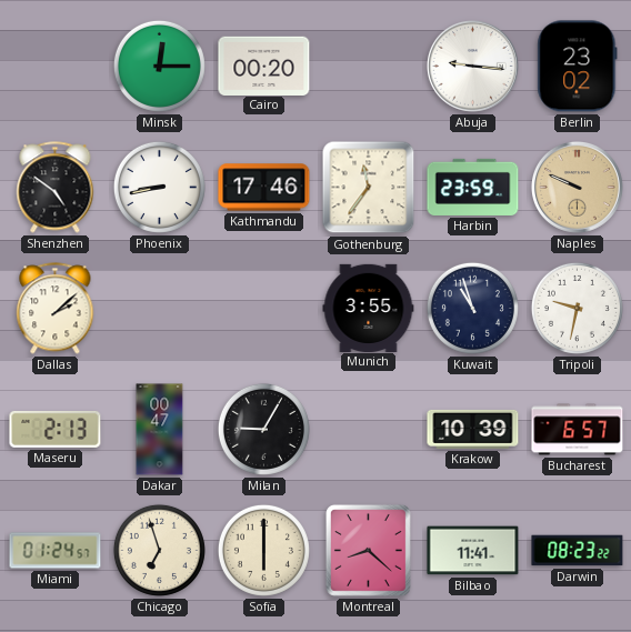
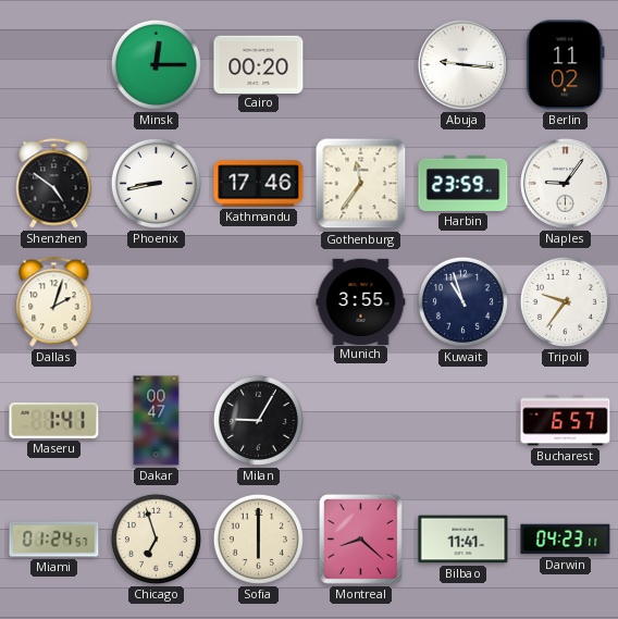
Berlin: 23:02 -> 11:02
Naples: 9:49 -> 9:06
Naples dial: champagne -> white
Dallas: 2:08 -> 2:03
Tripoli: 9:32 -> 9:36
Maseru: 2:13 -> 1:41
Krakow: 10:39 -> none
Darwin: 08:23 -> 04:23
